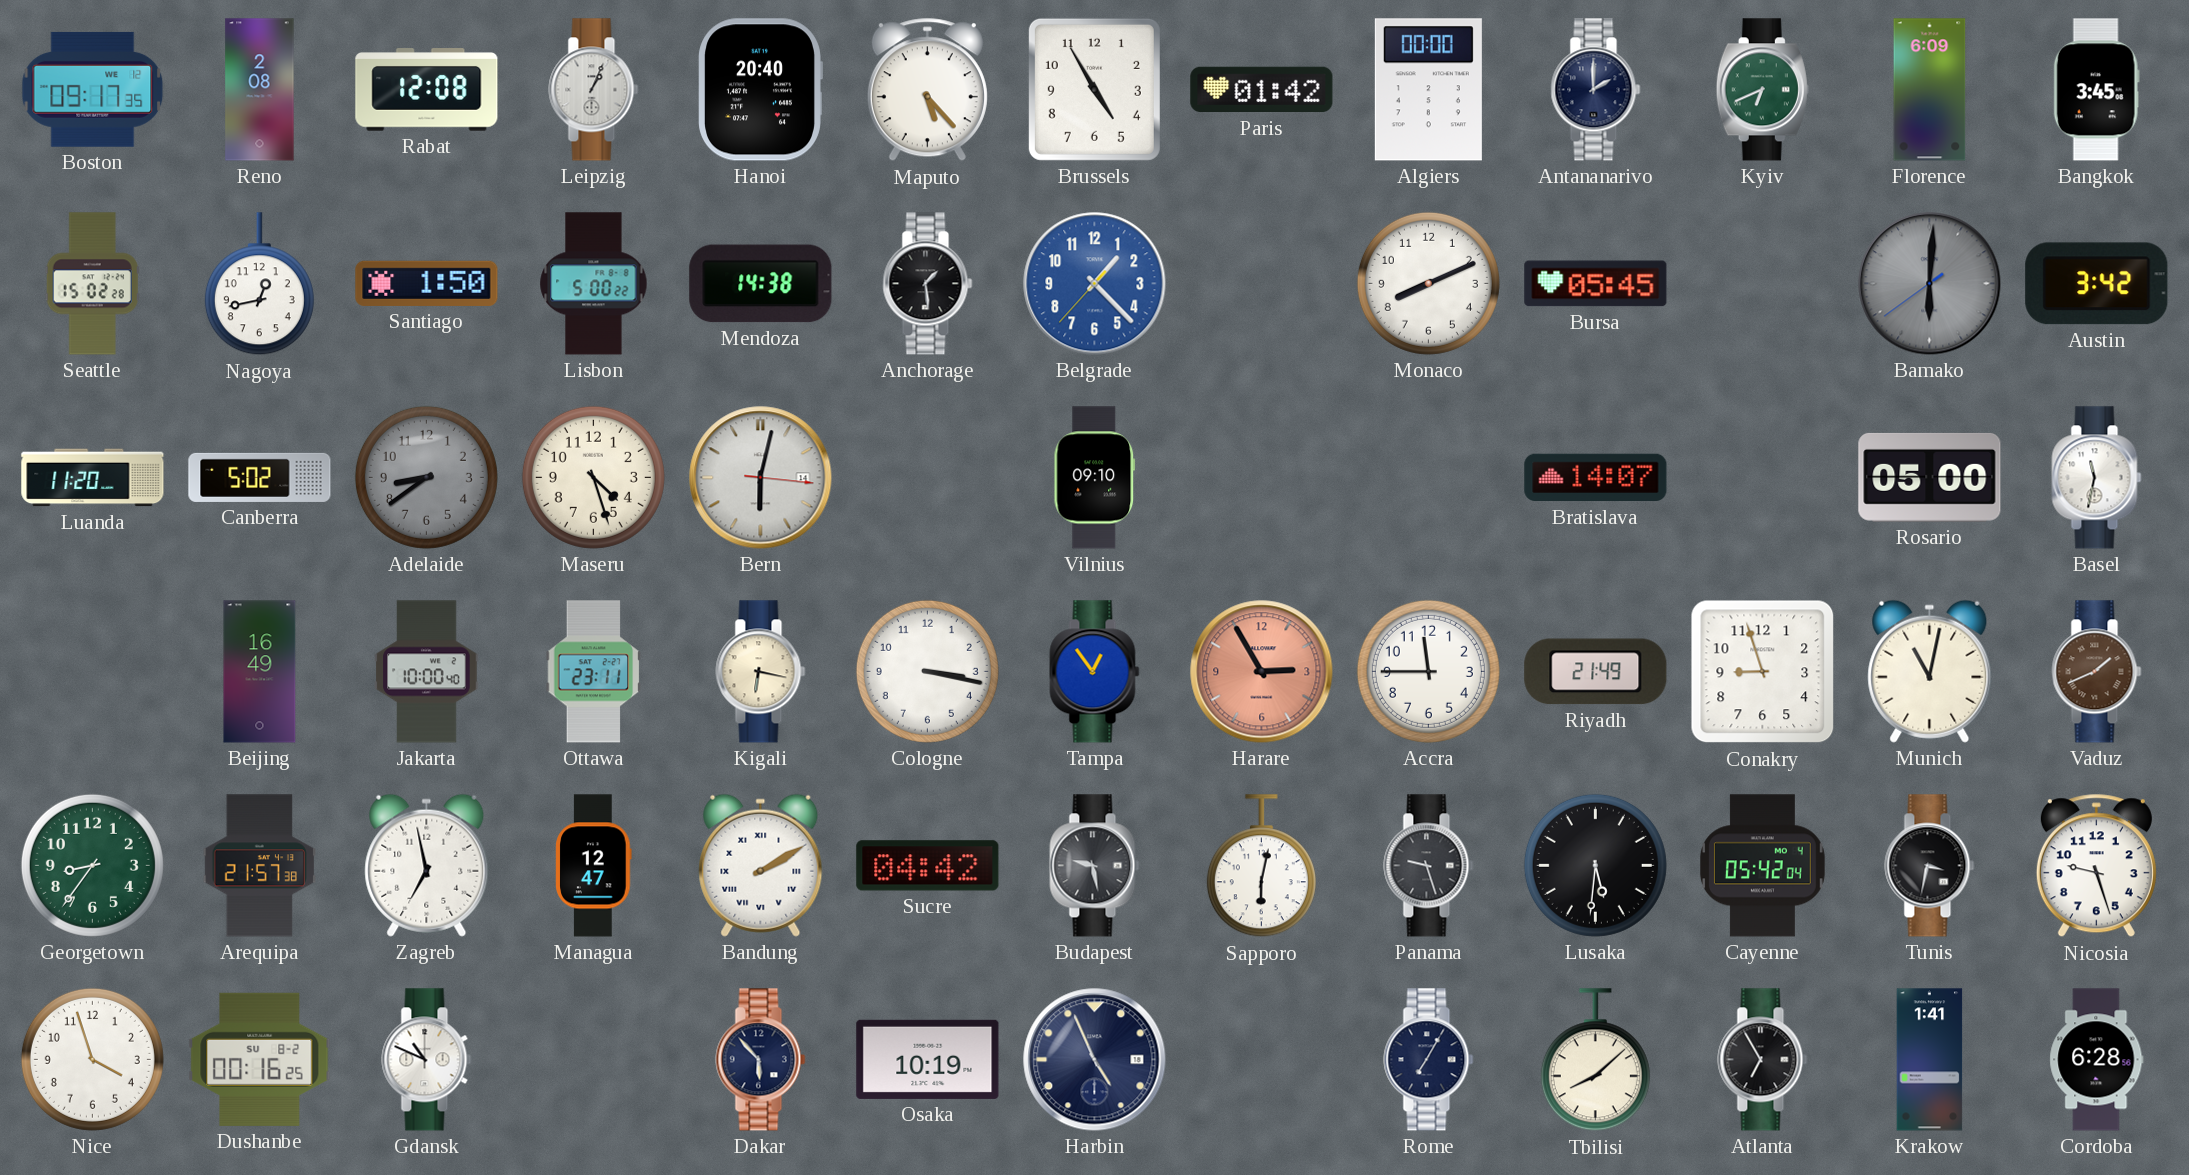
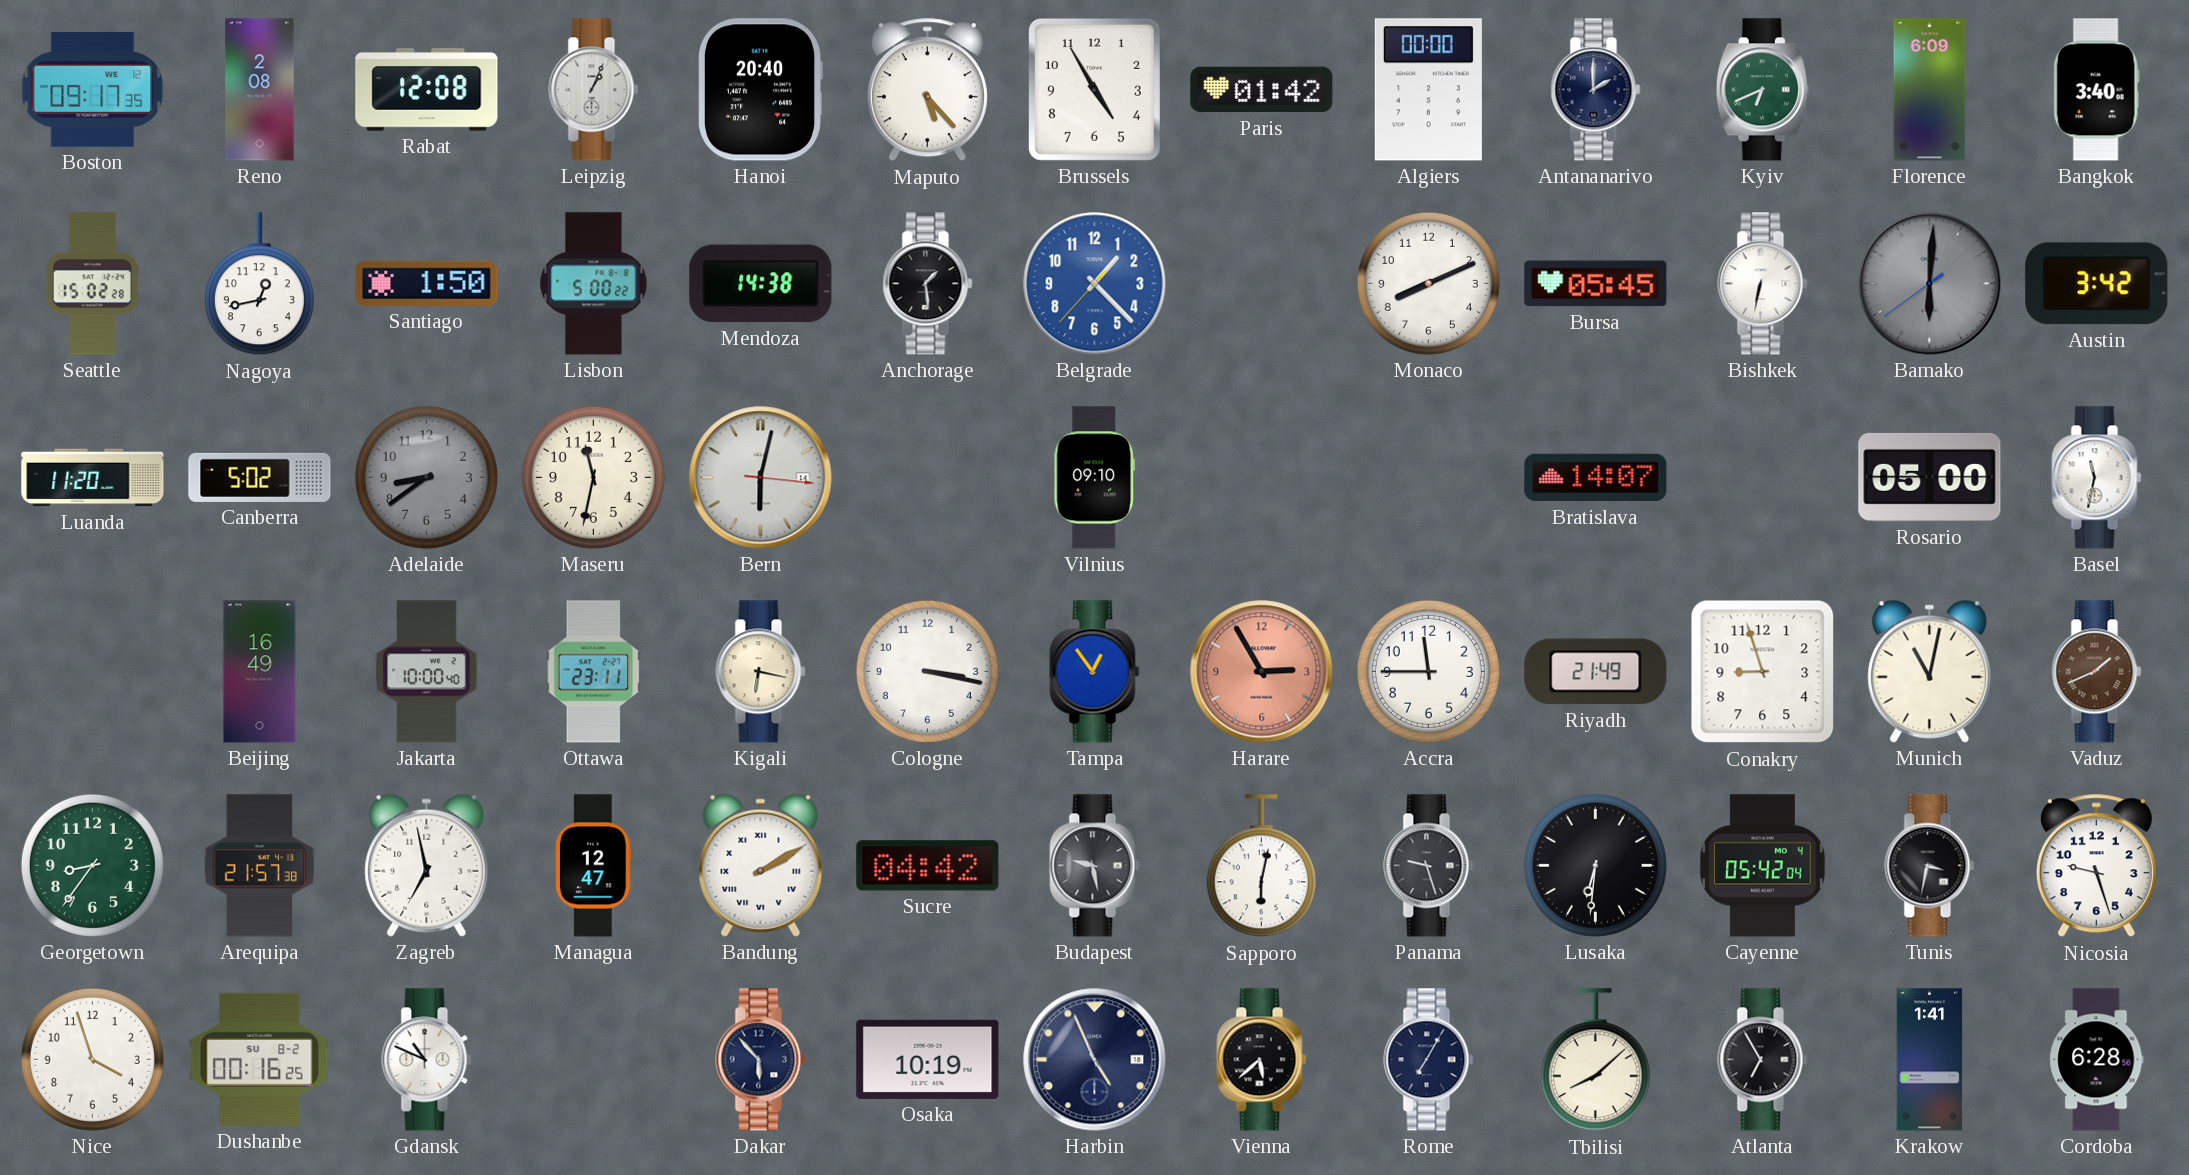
Bangkok: 3:45 -> 3:40
Bishkek: none -> 6:32
Maseru: 4:27 -> 11:32
Lusaka: 5:31 -> 6:31
Vienna: none -> 5:38
